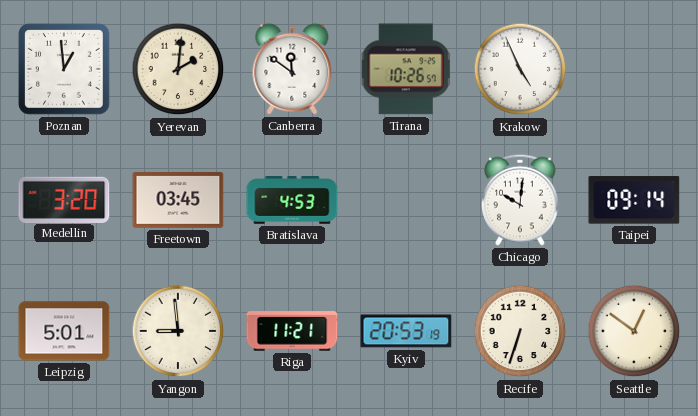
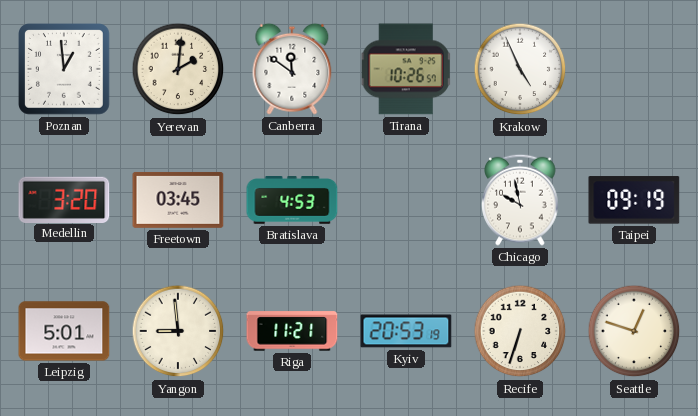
Chicago: 10:01 -> 9:58
Taipei: 09:14 -> 09:19
Seattle: 12:51 -> 12:48
